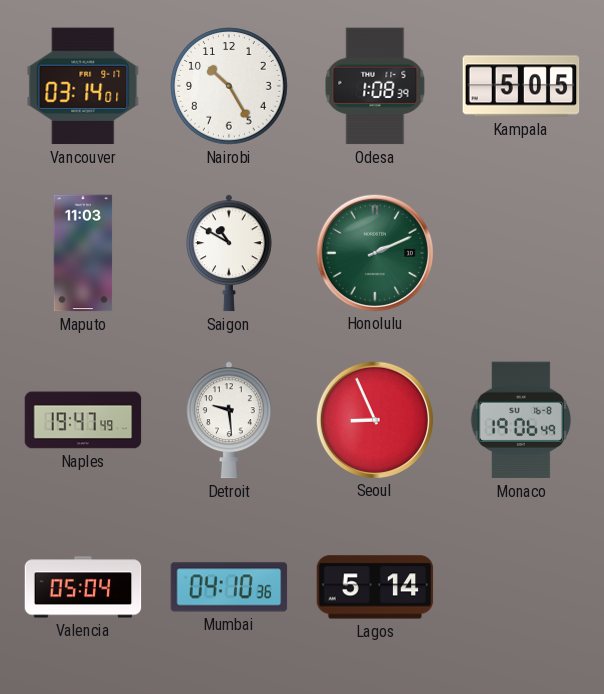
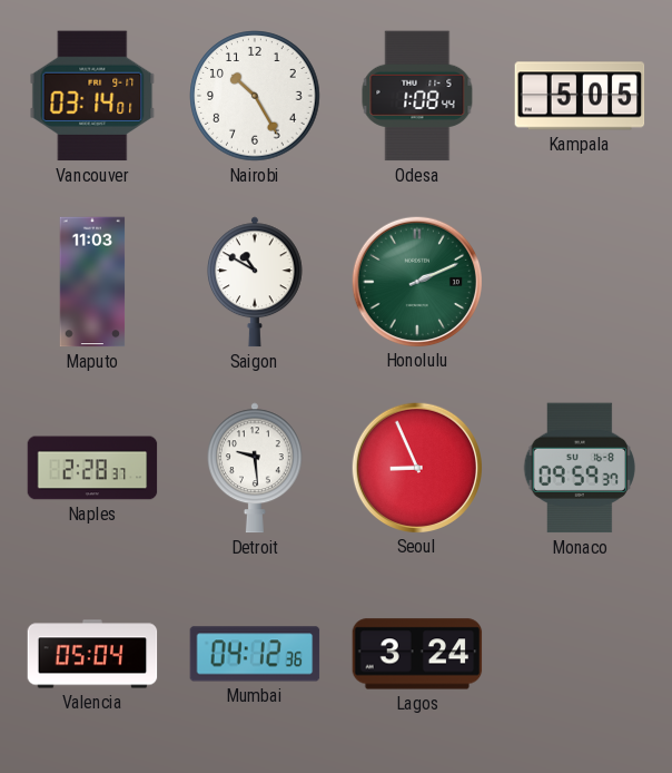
Odesa: 1:08:39 -> 1:08:44
Naples: 19:47 -> 2:28
Monaco: 19:06 -> 09:59
Mumbai: 04:10 -> 04:12
Lagos: 5:14 -> 3:24
